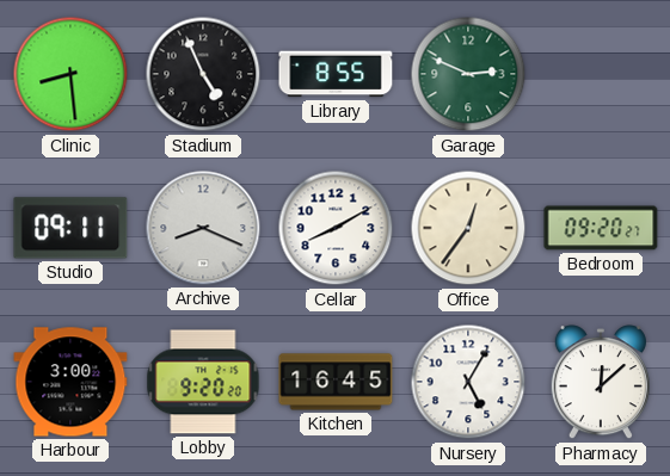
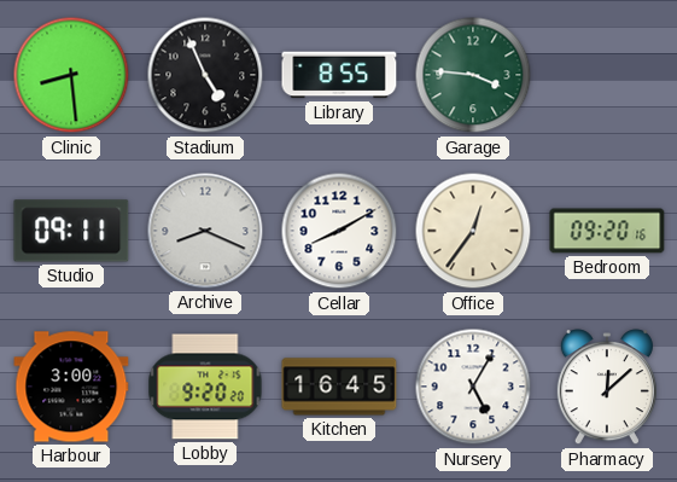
Garage: 2:49 -> 3:46
Bedroom: 09:20:27 -> 09:20:16
